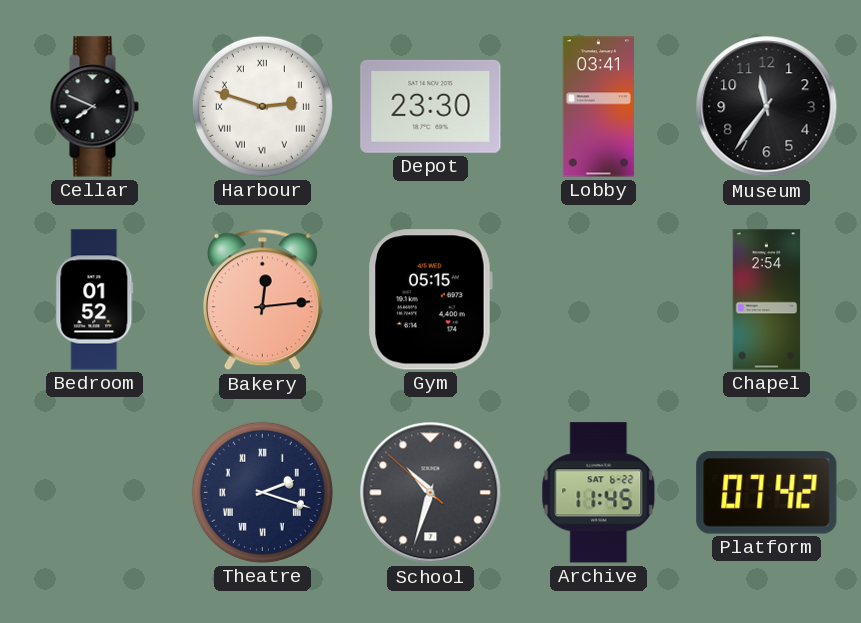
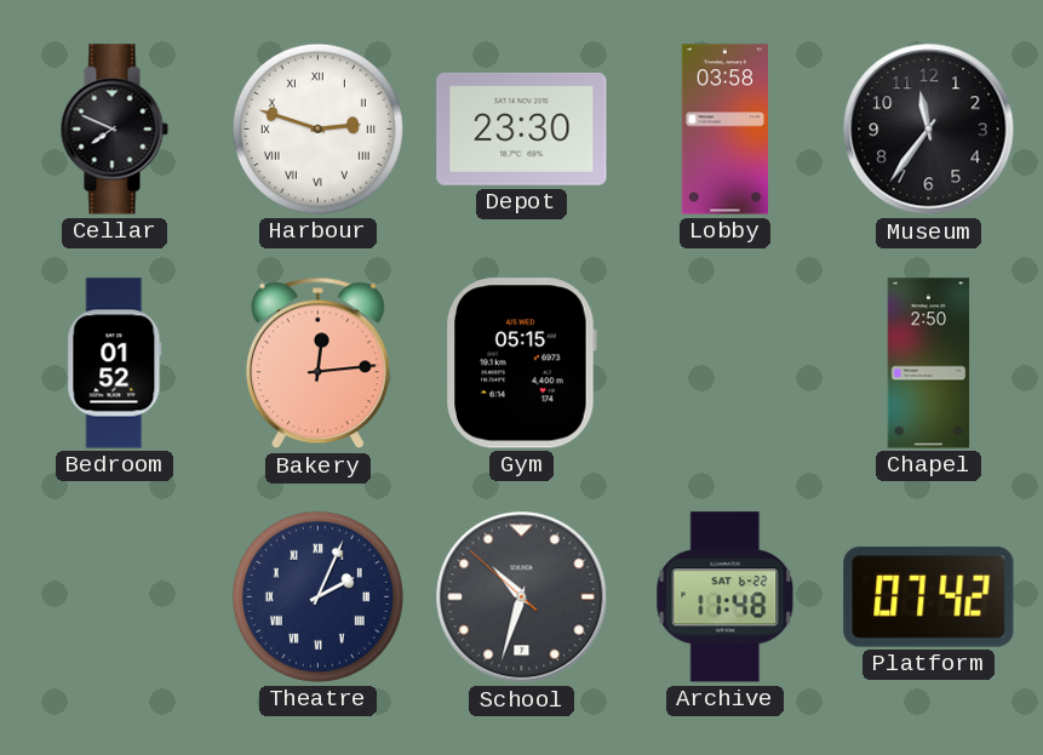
Lobby: 03:41 -> 03:58
Chapel: 2:54 -> 2:50
Theatre: 2:18 -> 2:04
Archive: 11:45 -> 11:48
